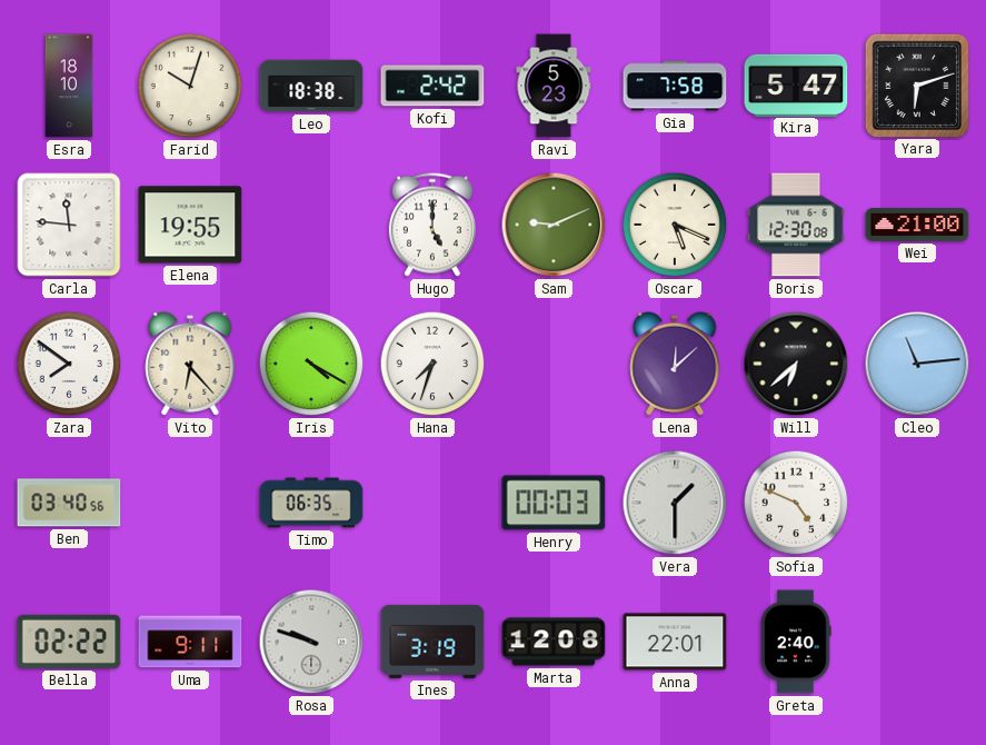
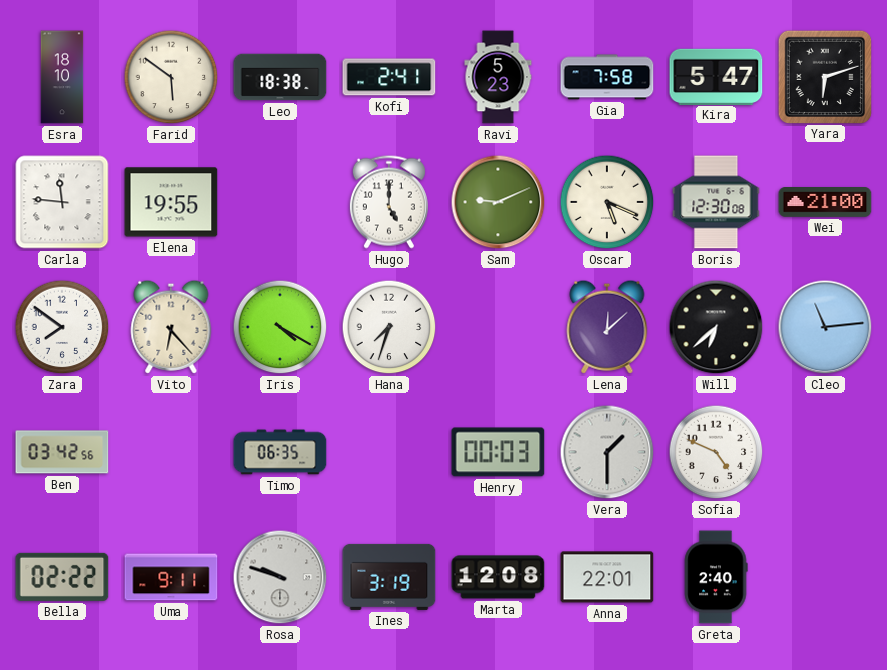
Farid: 10:03 -> 5:51
Kofi: 2:42 -> 2:41
Ben: 03:40 -> 03:42
